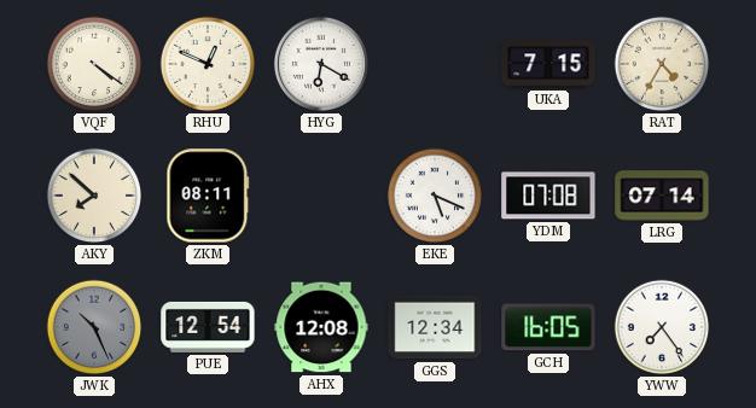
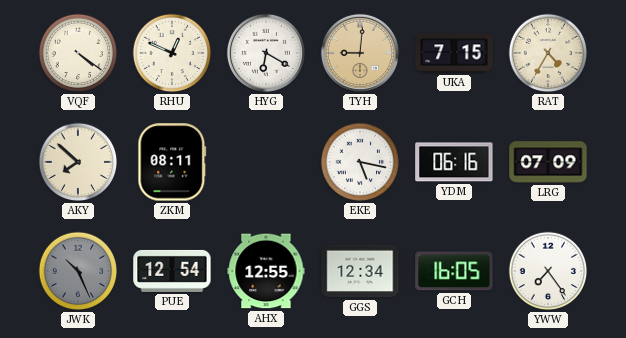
TYH: none -> 9:01
EKE: 5:19 -> 5:17
YDM: 07:08 -> 06:16
LRG: 07:14 -> 07:09
AHX: 12:08 -> 12:55
